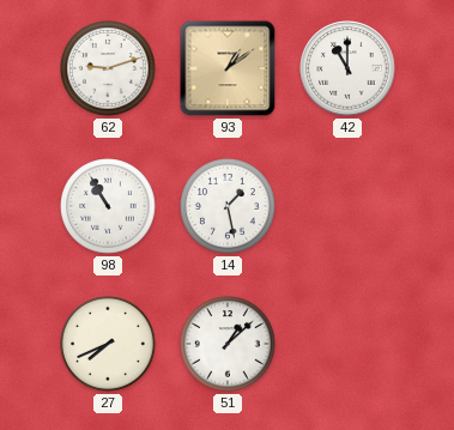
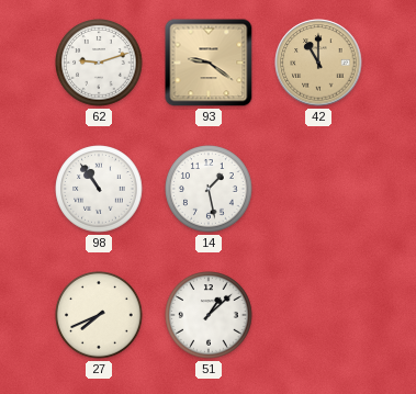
93: 1:09 -> 9:21
42 dial: white -> champagne
98: 10:55 -> 10:54
